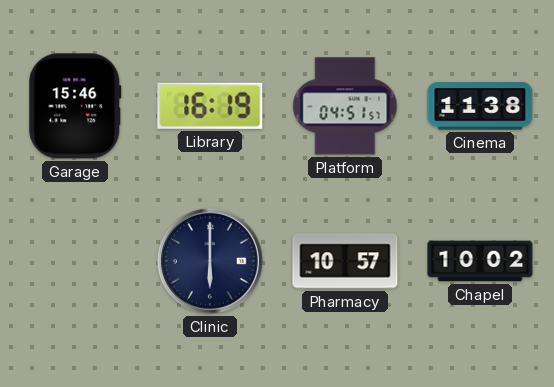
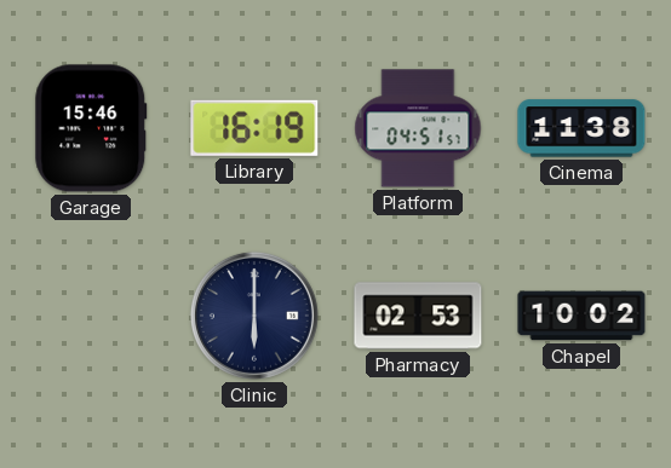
Pharmacy: 10:57 -> 02:53
